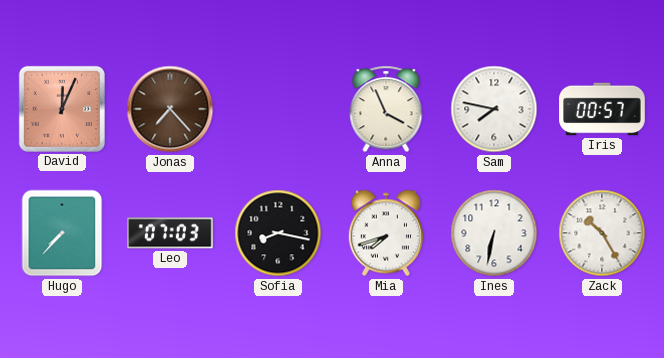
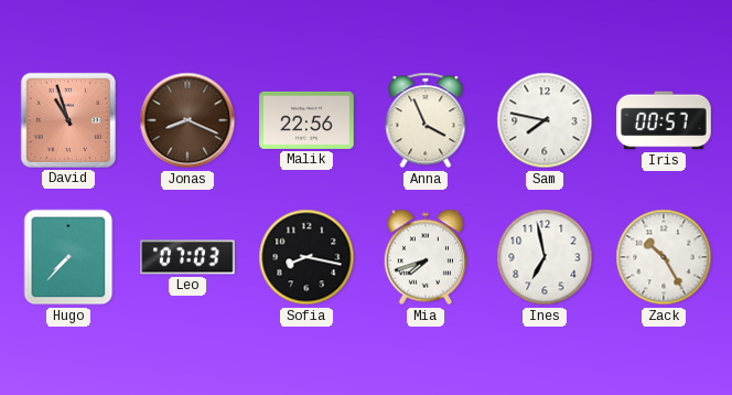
David: 12:04 -> 10:57
Jonas: 7:23 -> 8:19
Malik: none -> 22:56
Ines: 6:32 -> 6:58
